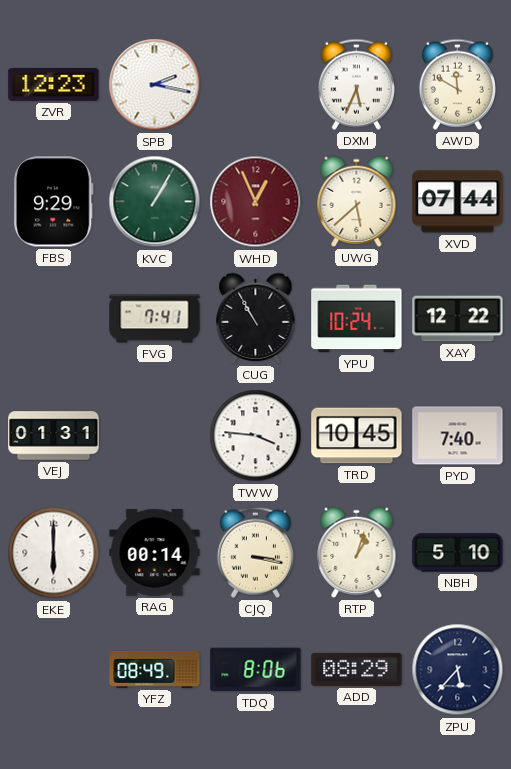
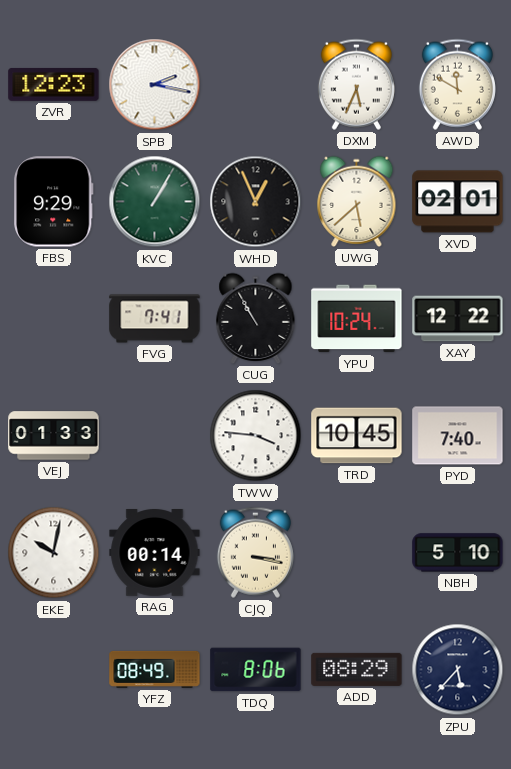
WHD dial: burgundy -> black
XVD: 07:44 -> 02:01
VEJ: 01:31 -> 01:33
EKE: 6:00 -> 10:02
RTP: 1:03 -> none
